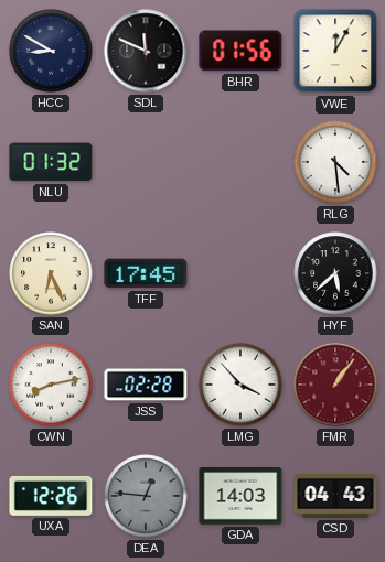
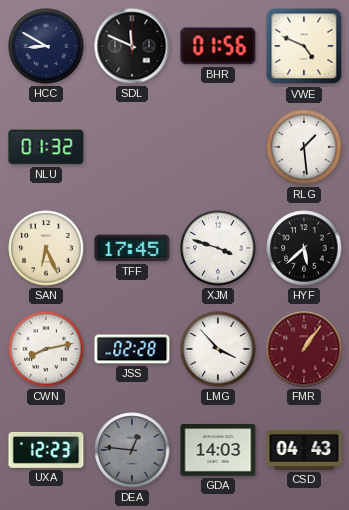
VWE: 12:05 -> 4:49
RLG: 4:29 -> 1:29
XJM: none -> 3:48
UXA: 12:26 -> 12:23
